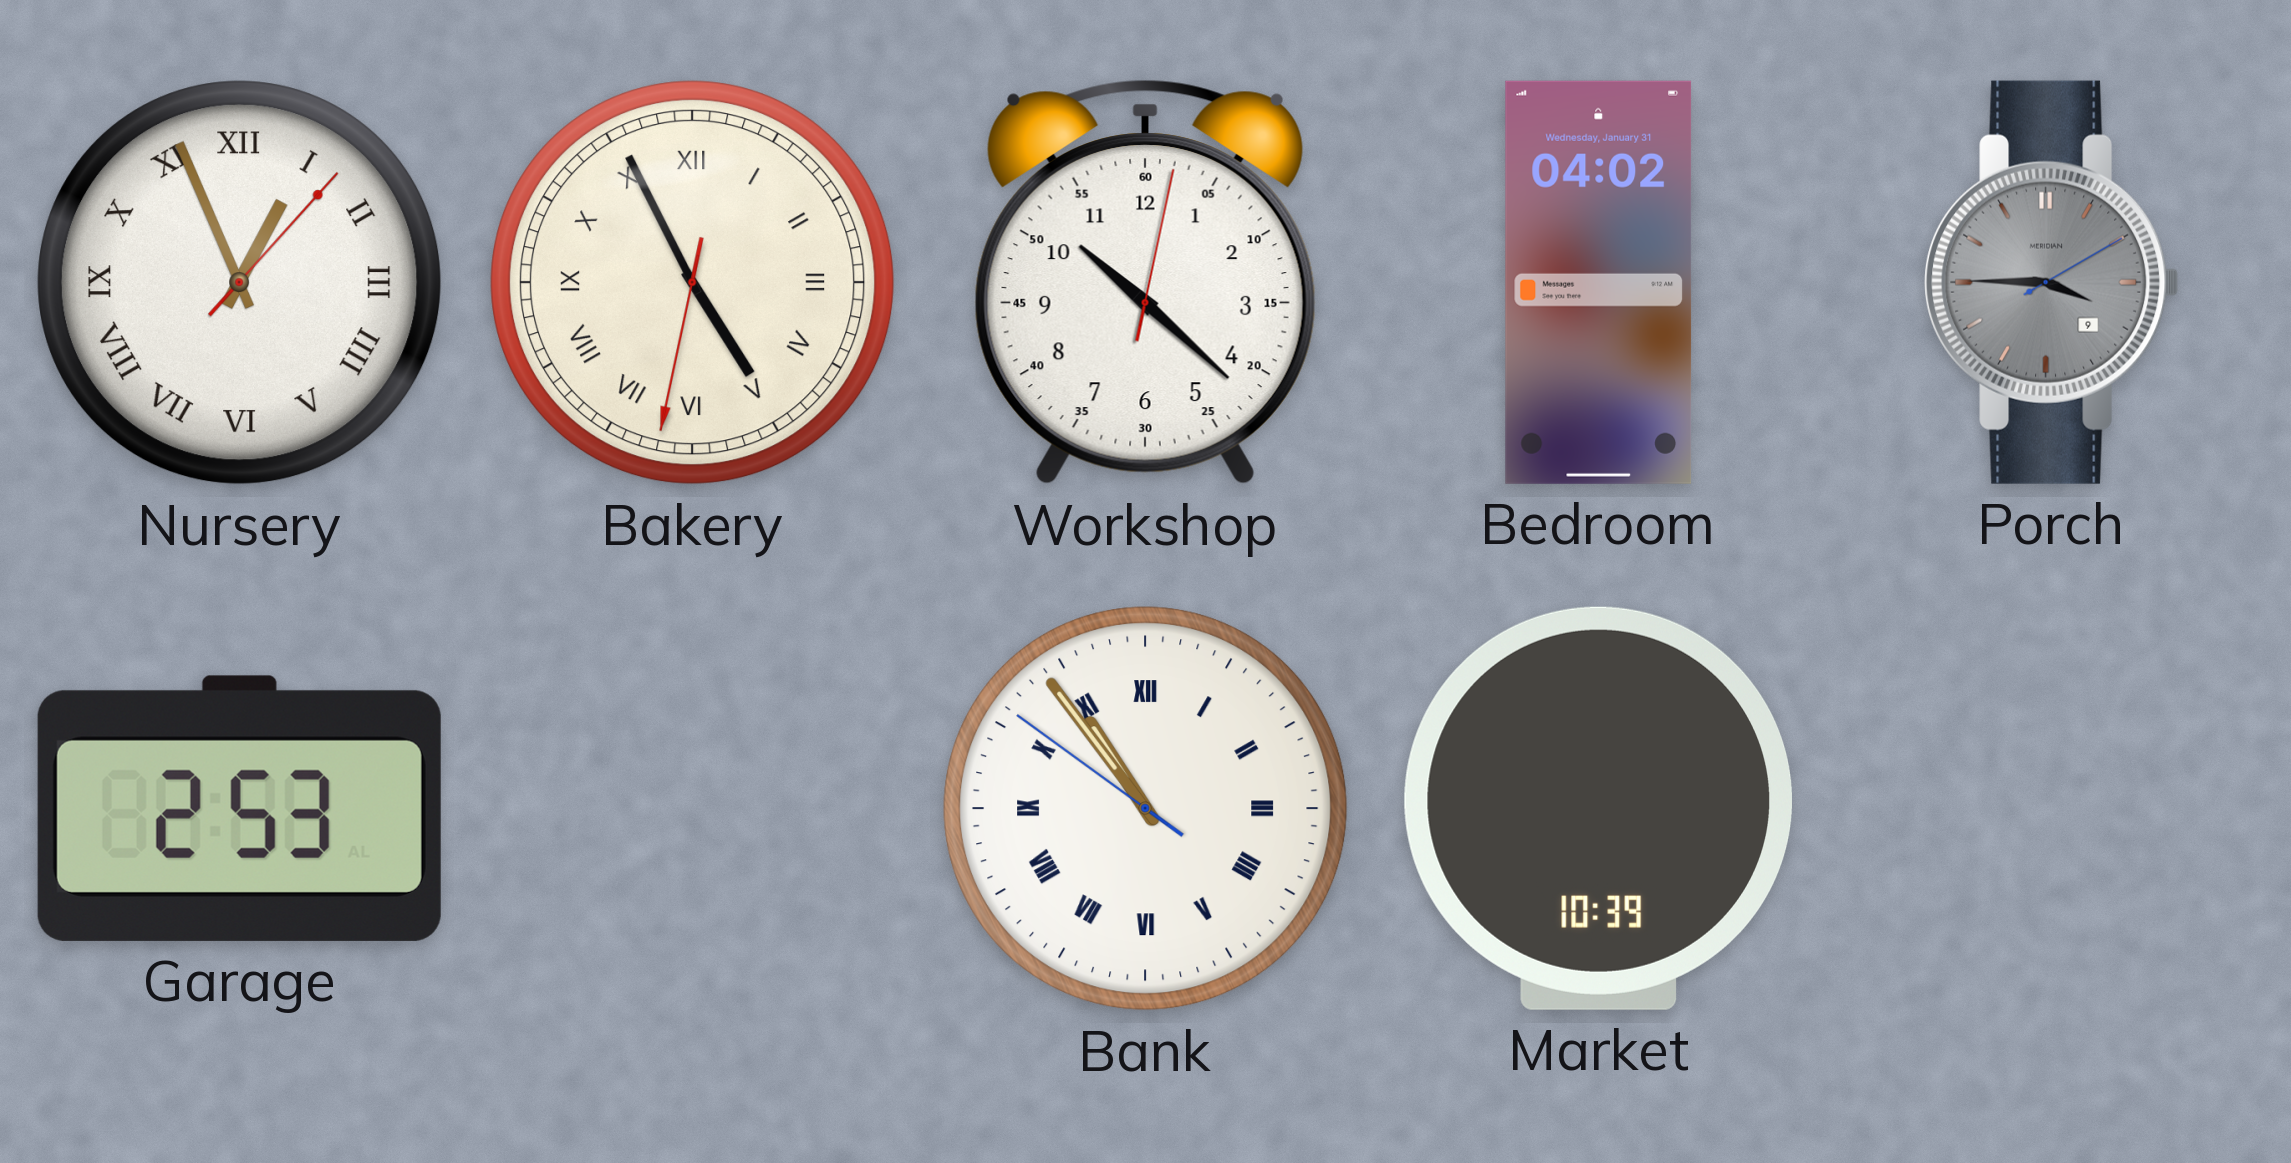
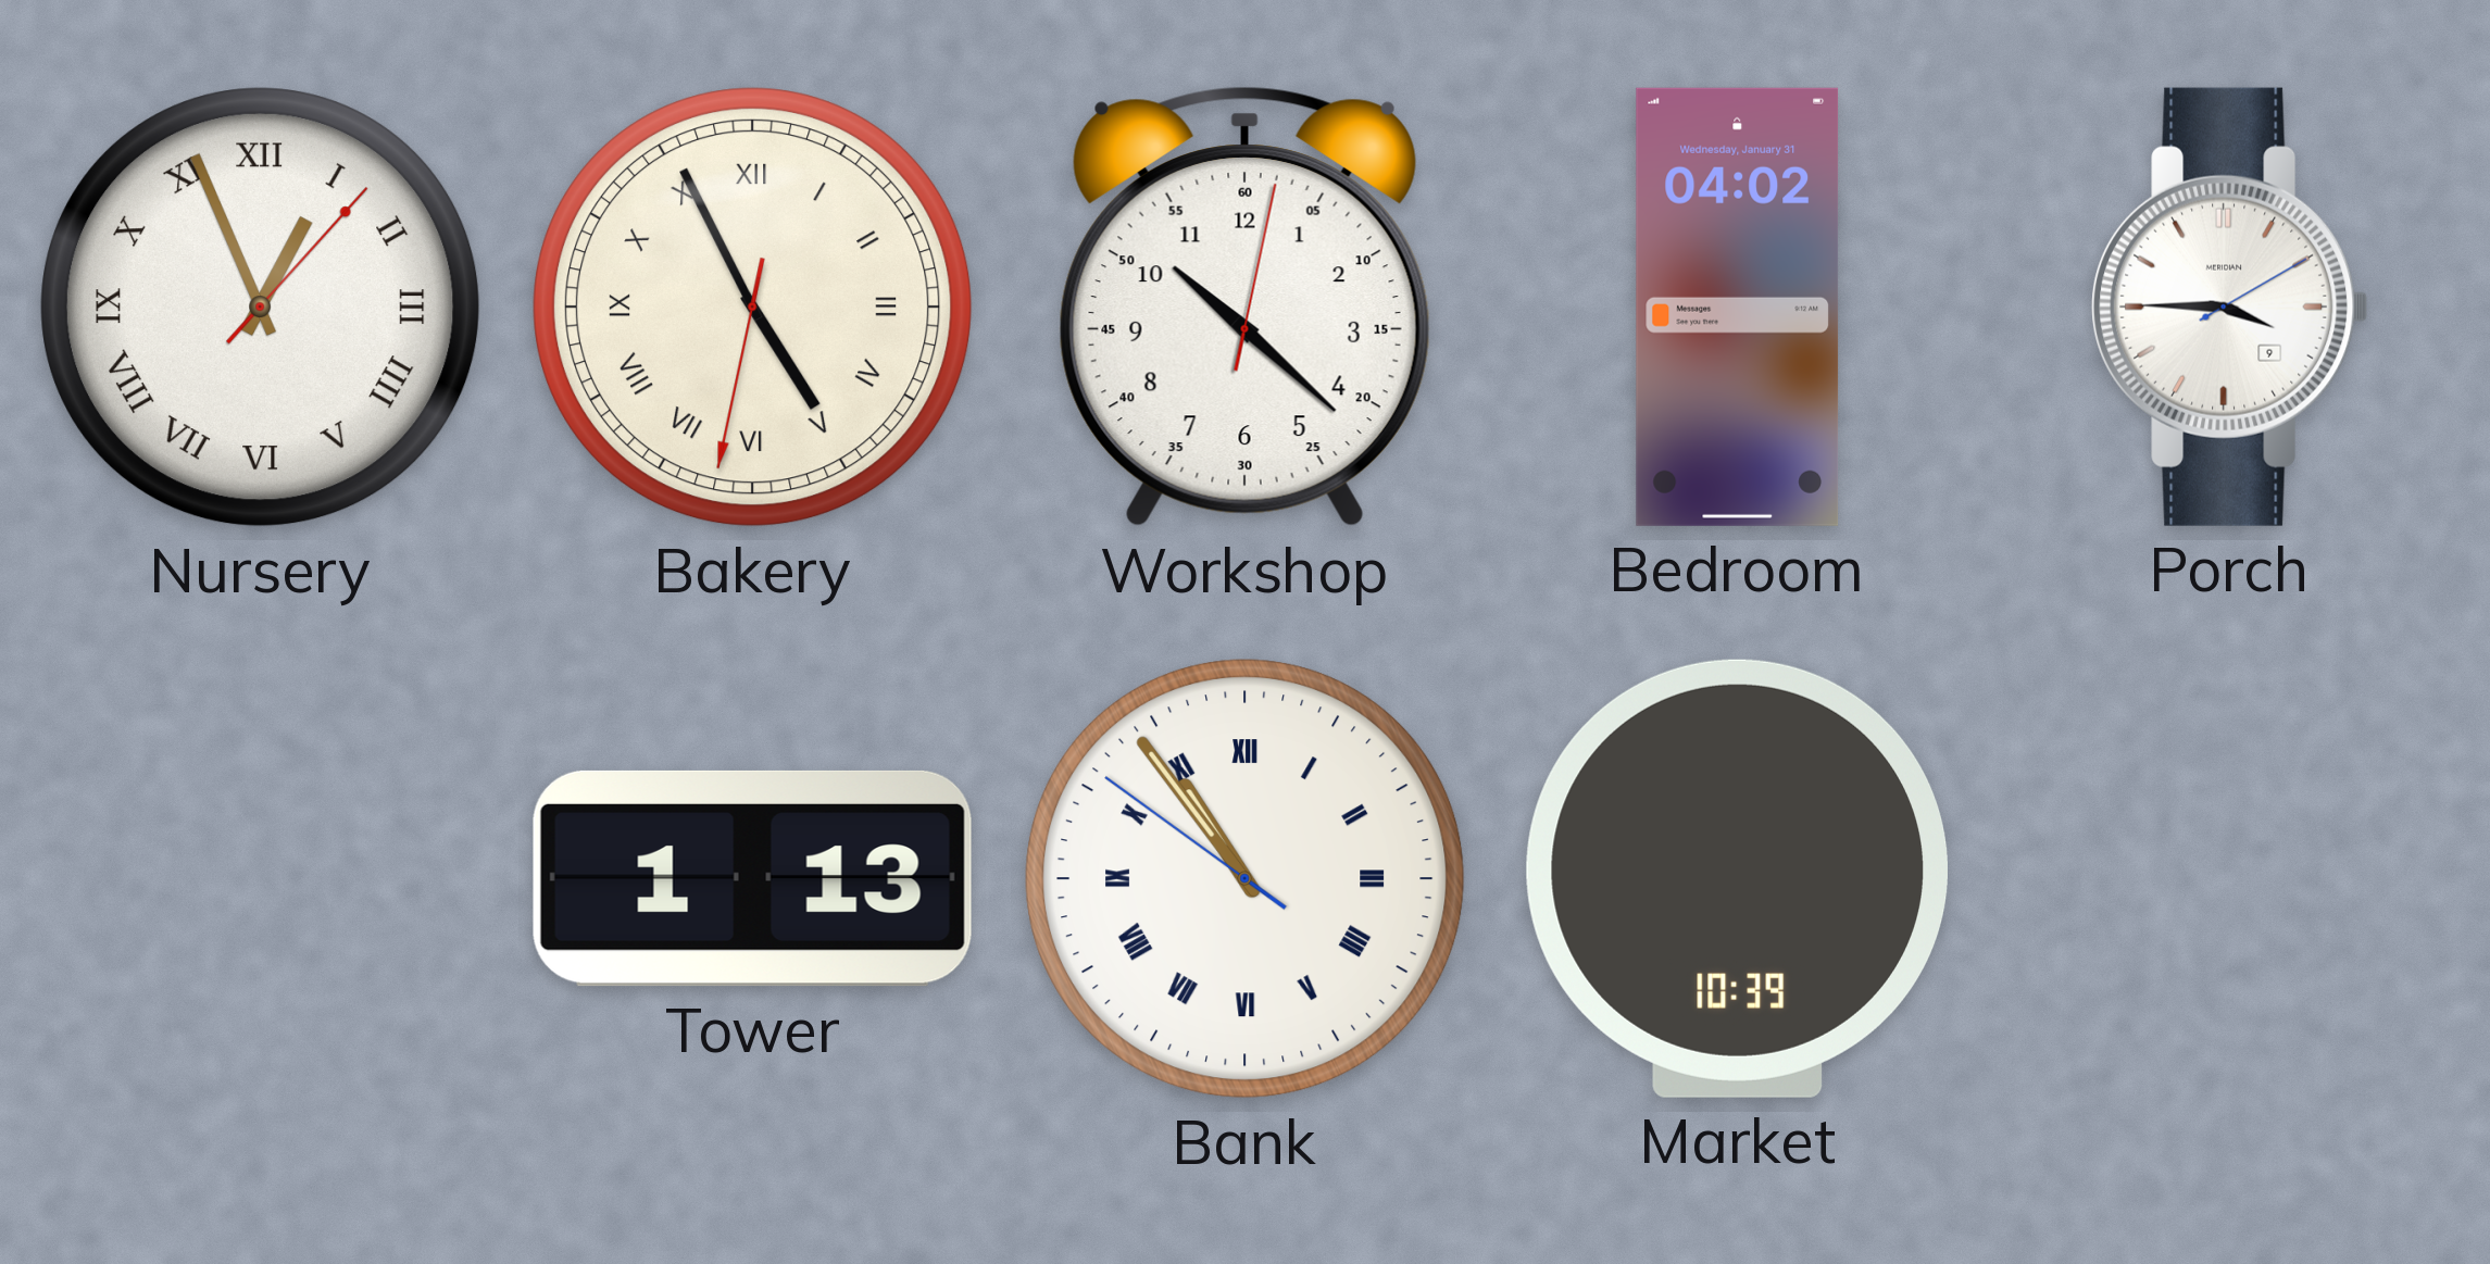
Porch dial: grey -> white
Garage: 2:53 -> none
Tower: none -> 1:13
